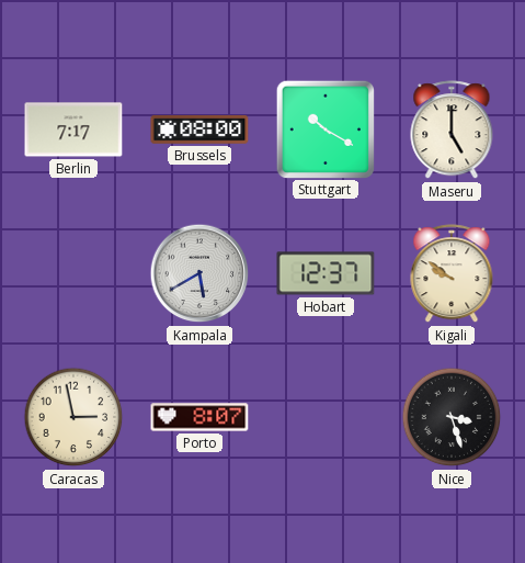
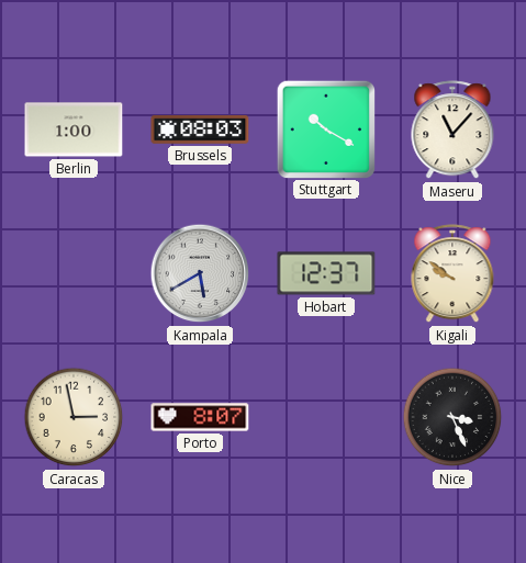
Berlin: 7:17 -> 1:00
Brussels: 08:00 -> 08:03
Maseru: 5:00 -> 11:07
Nice: 3:27 -> 3:26
